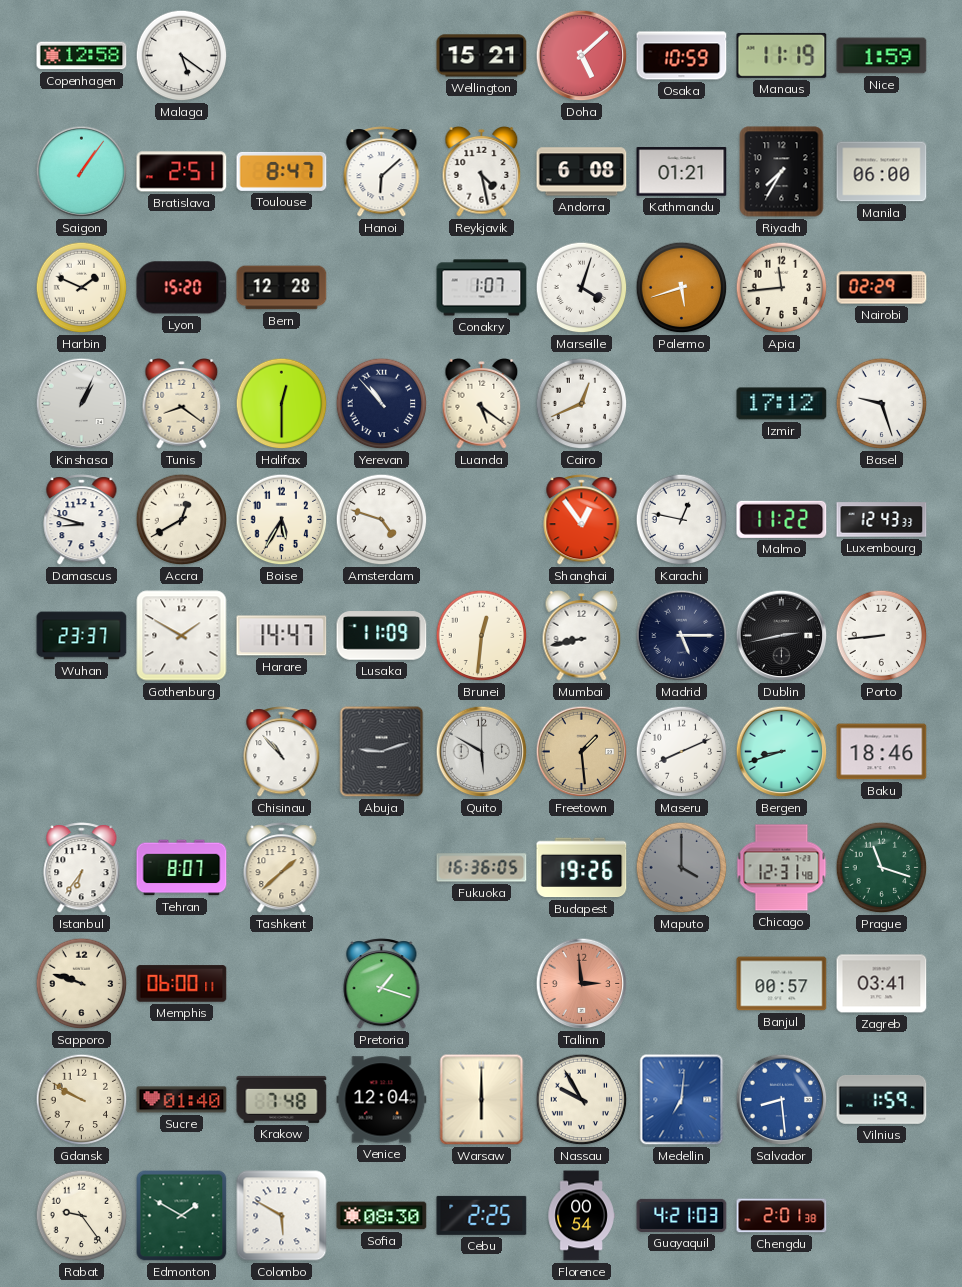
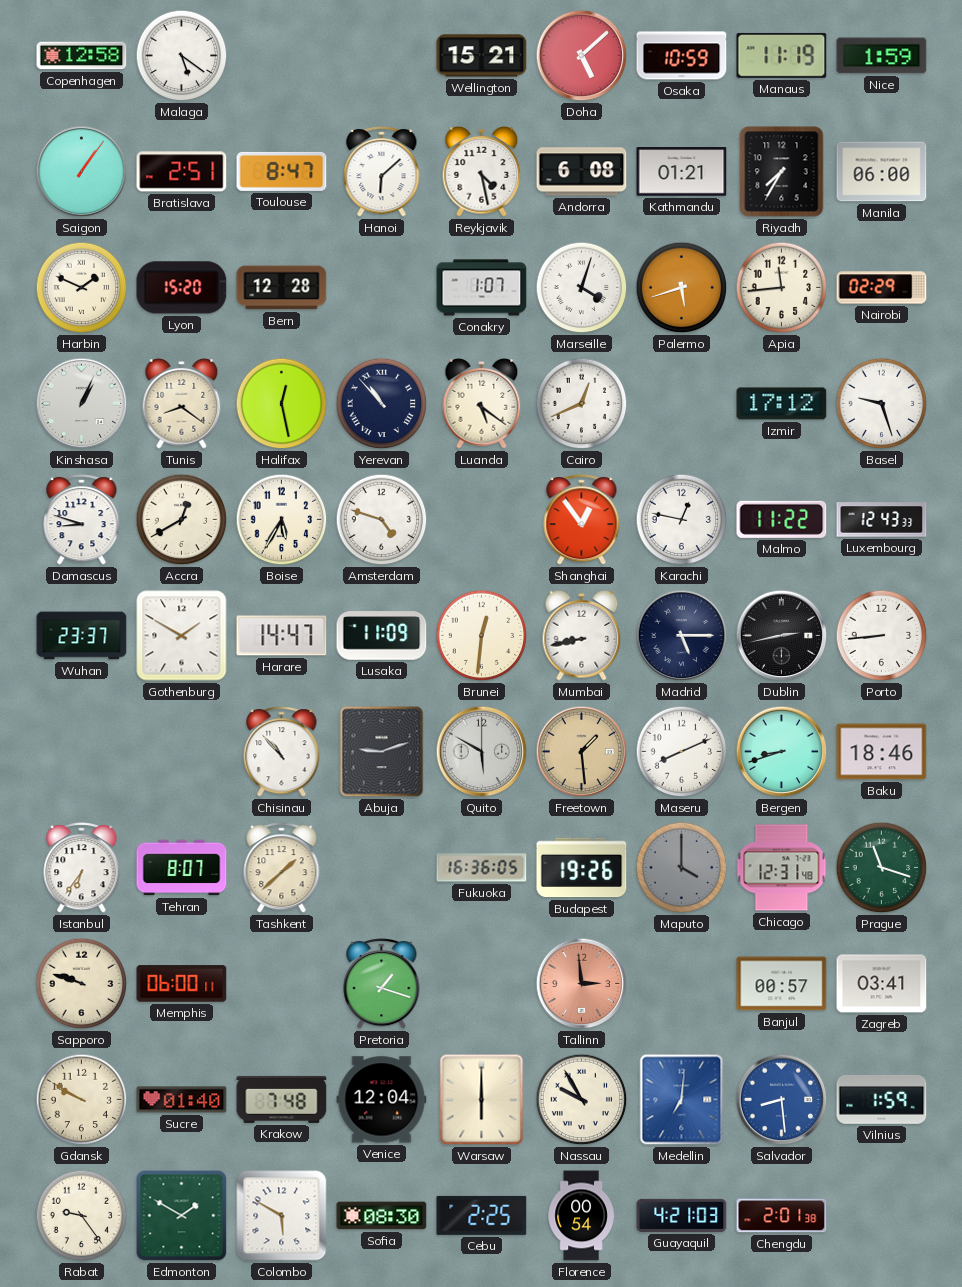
Halifax: 12:30 -> 12:28
